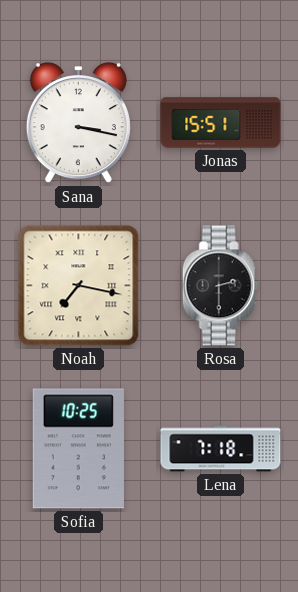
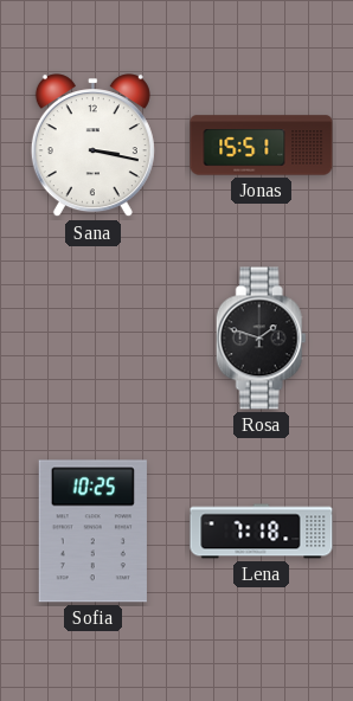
Noah: 7:17 -> none
Rosa: 2:30 -> 1:48
